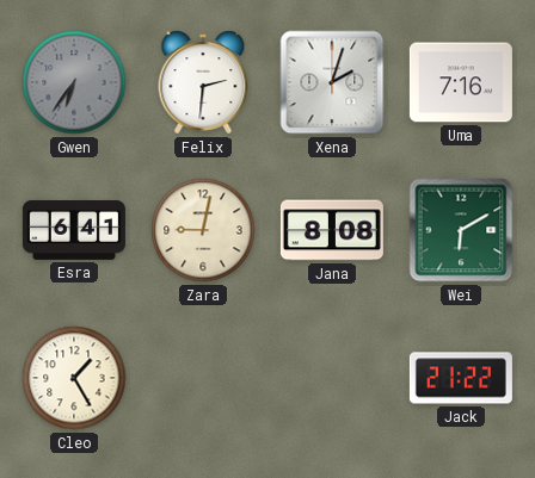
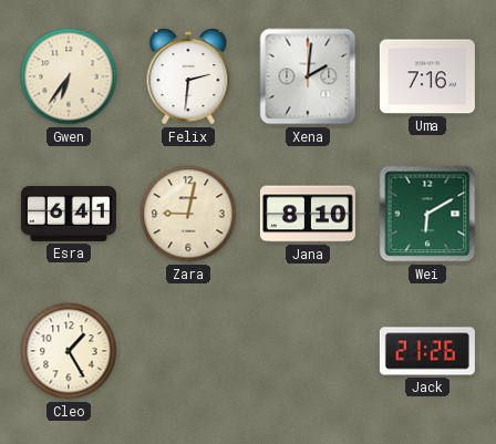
Gwen dial: grey -> cream
Xena: 2:03 -> 2:01
Jana: 8:08 -> 8:10
Jack: 21:22 -> 21:26
